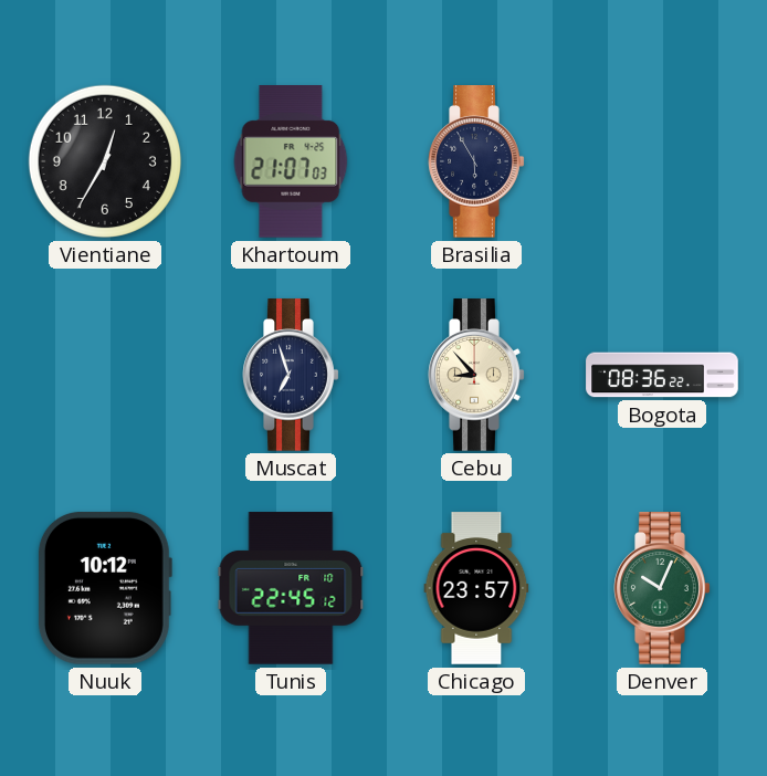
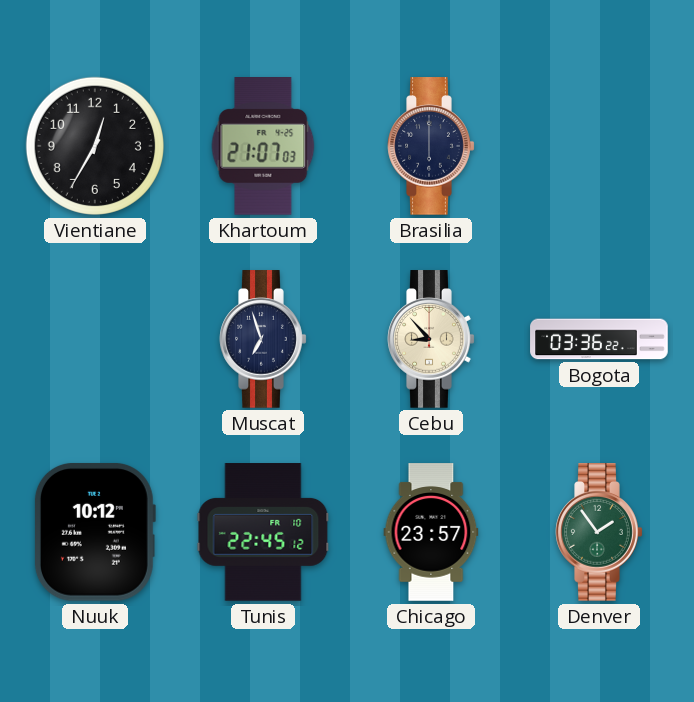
Brasilia: 5:55 -> 6:00
Bogota: 08:36 -> 03:36
Denver: 10:04 -> 1:54
